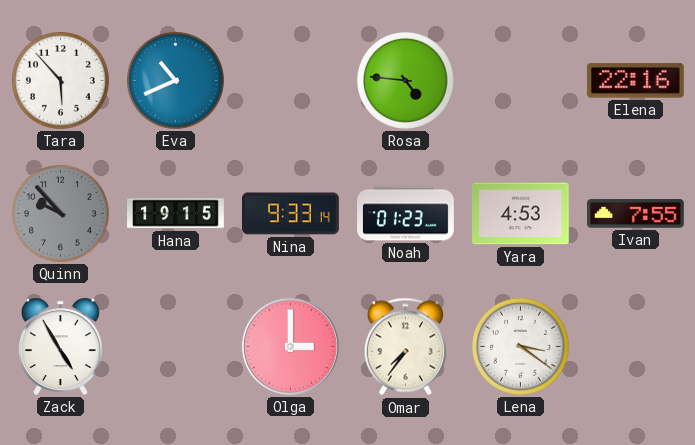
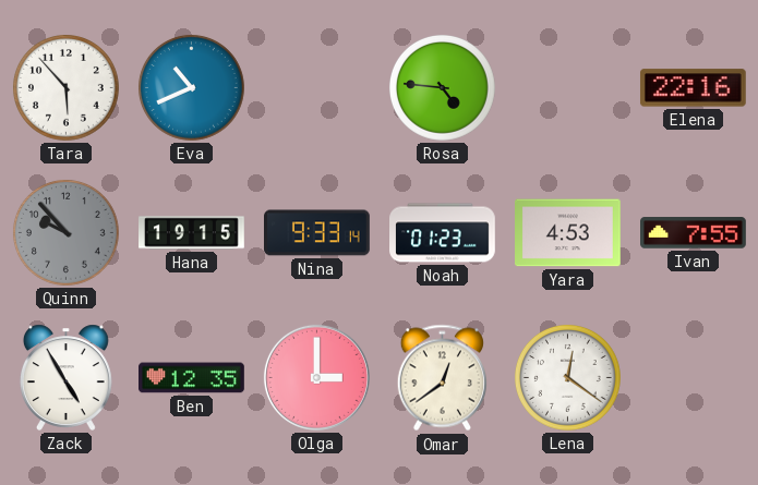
Ben: none -> 12:35
Omar: 7:36 -> 12:39
Lena: 3:21 -> 12:21
